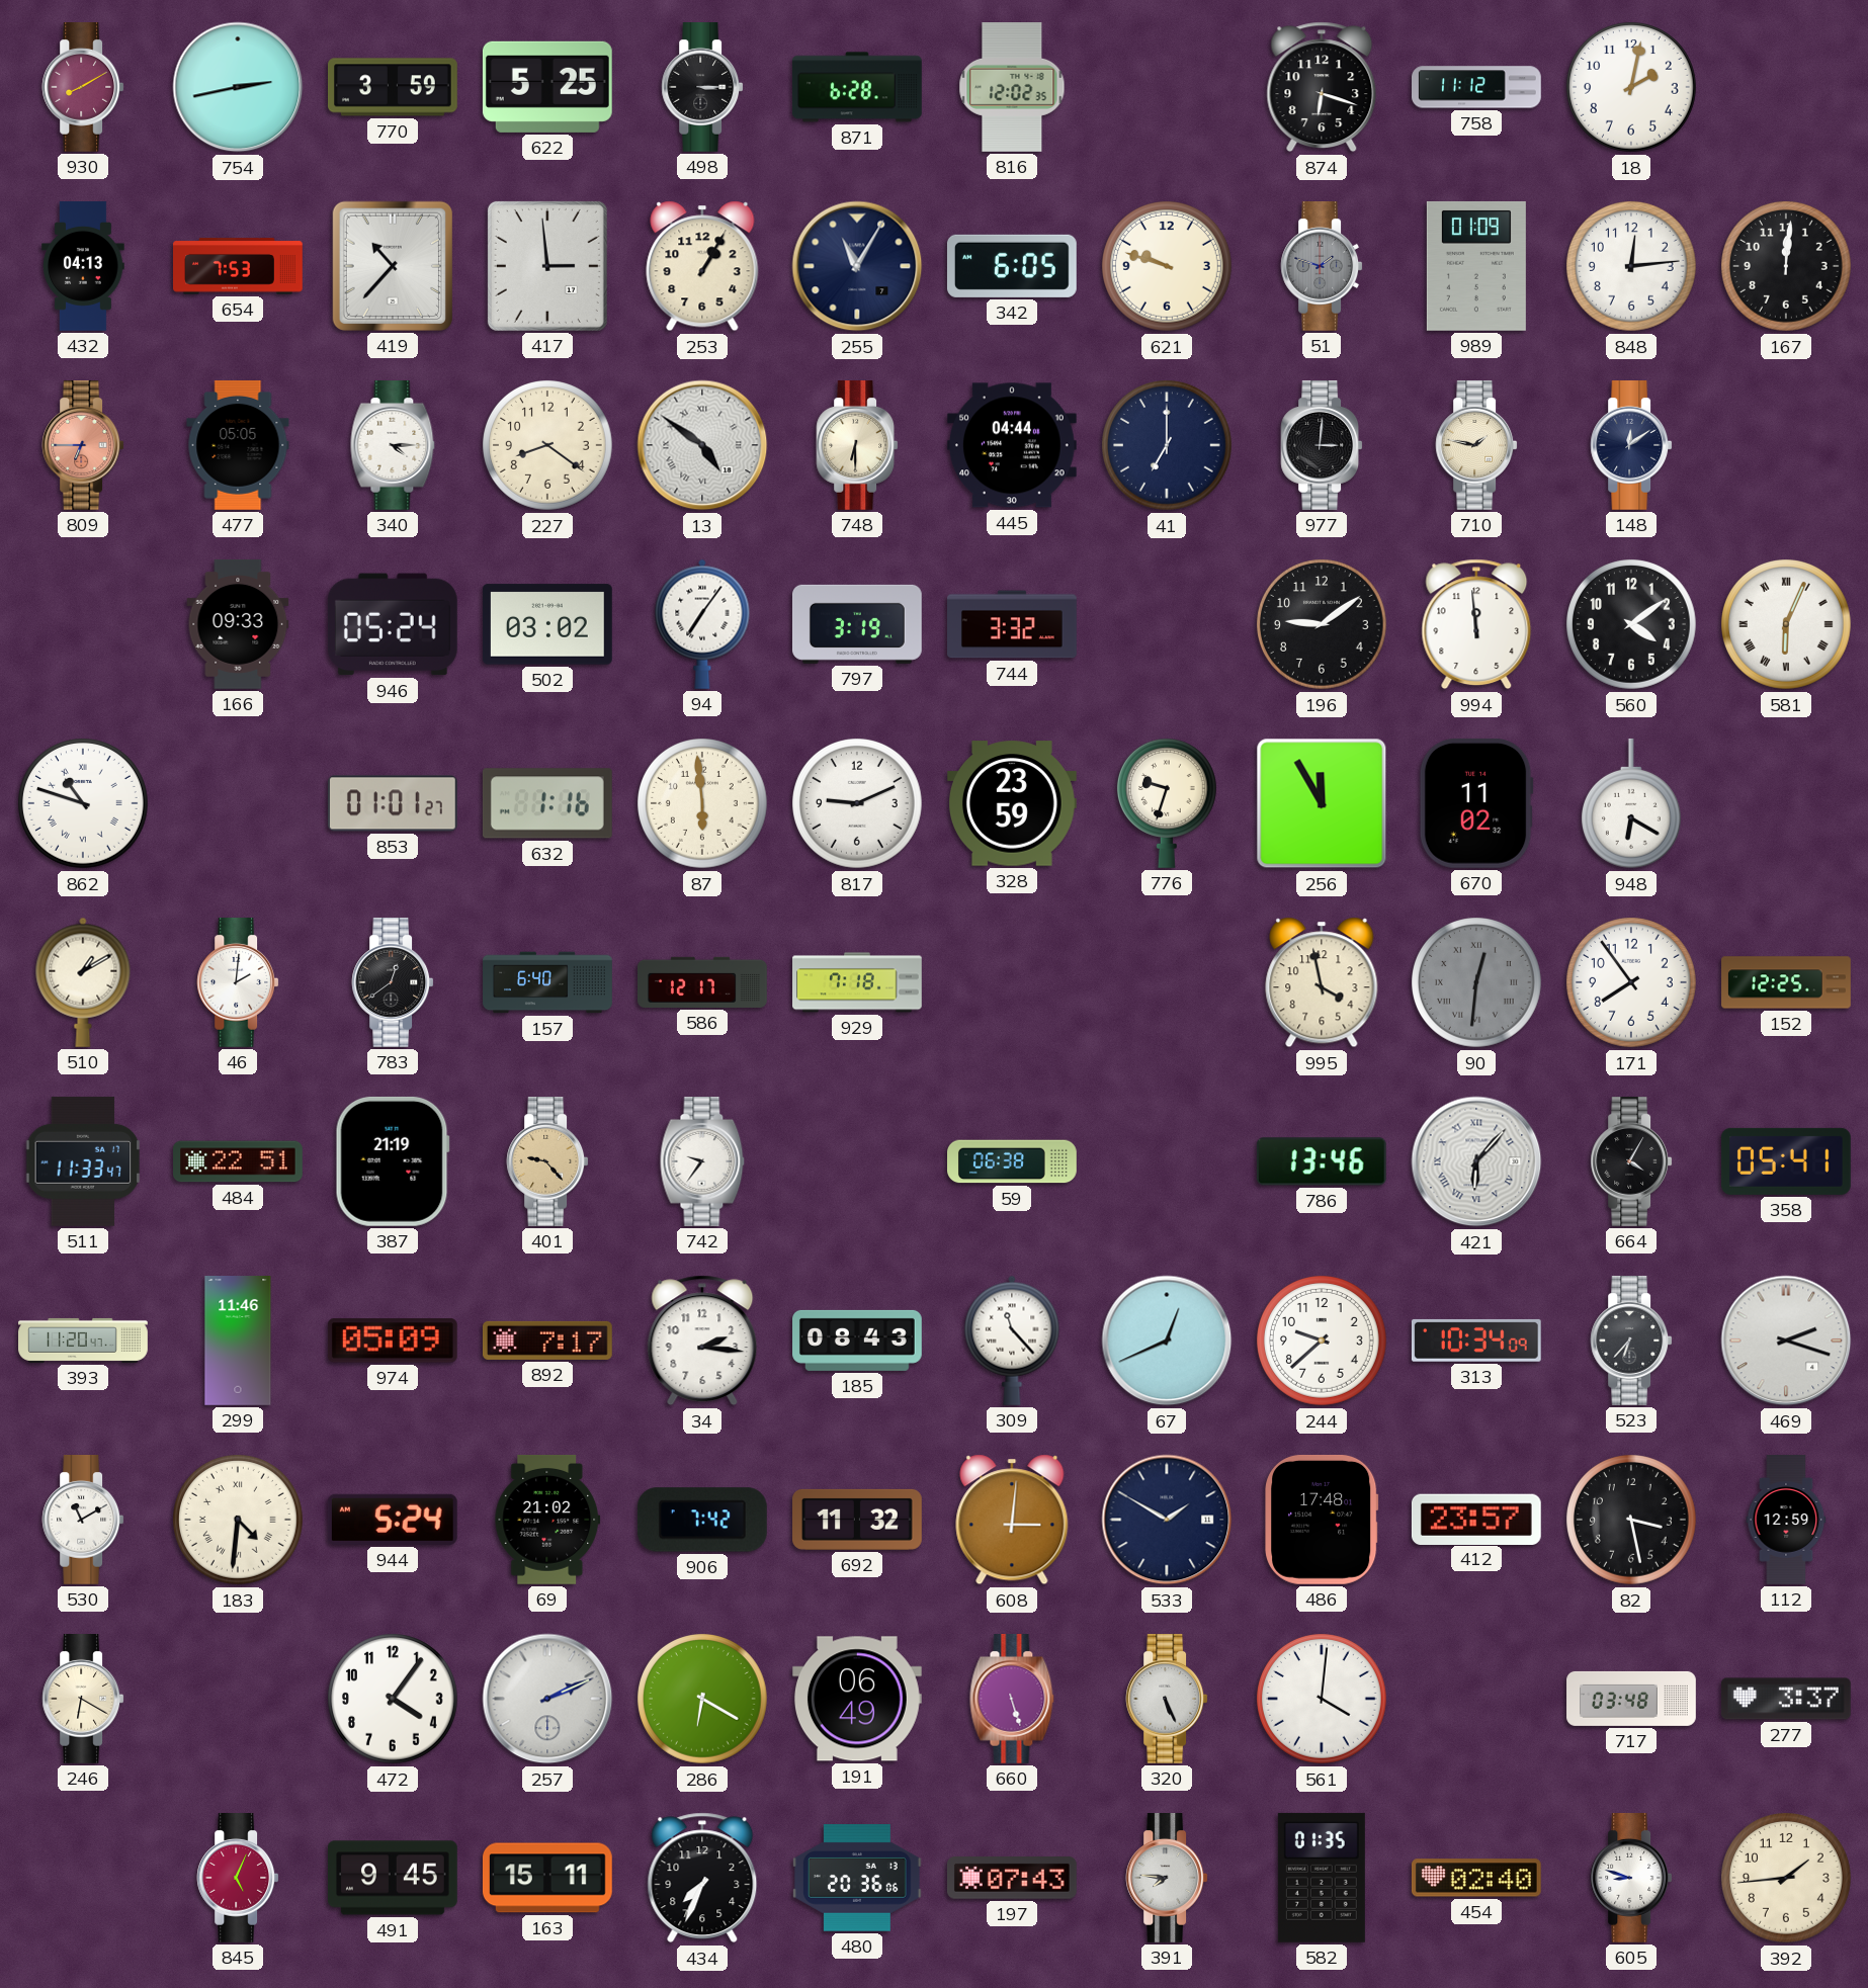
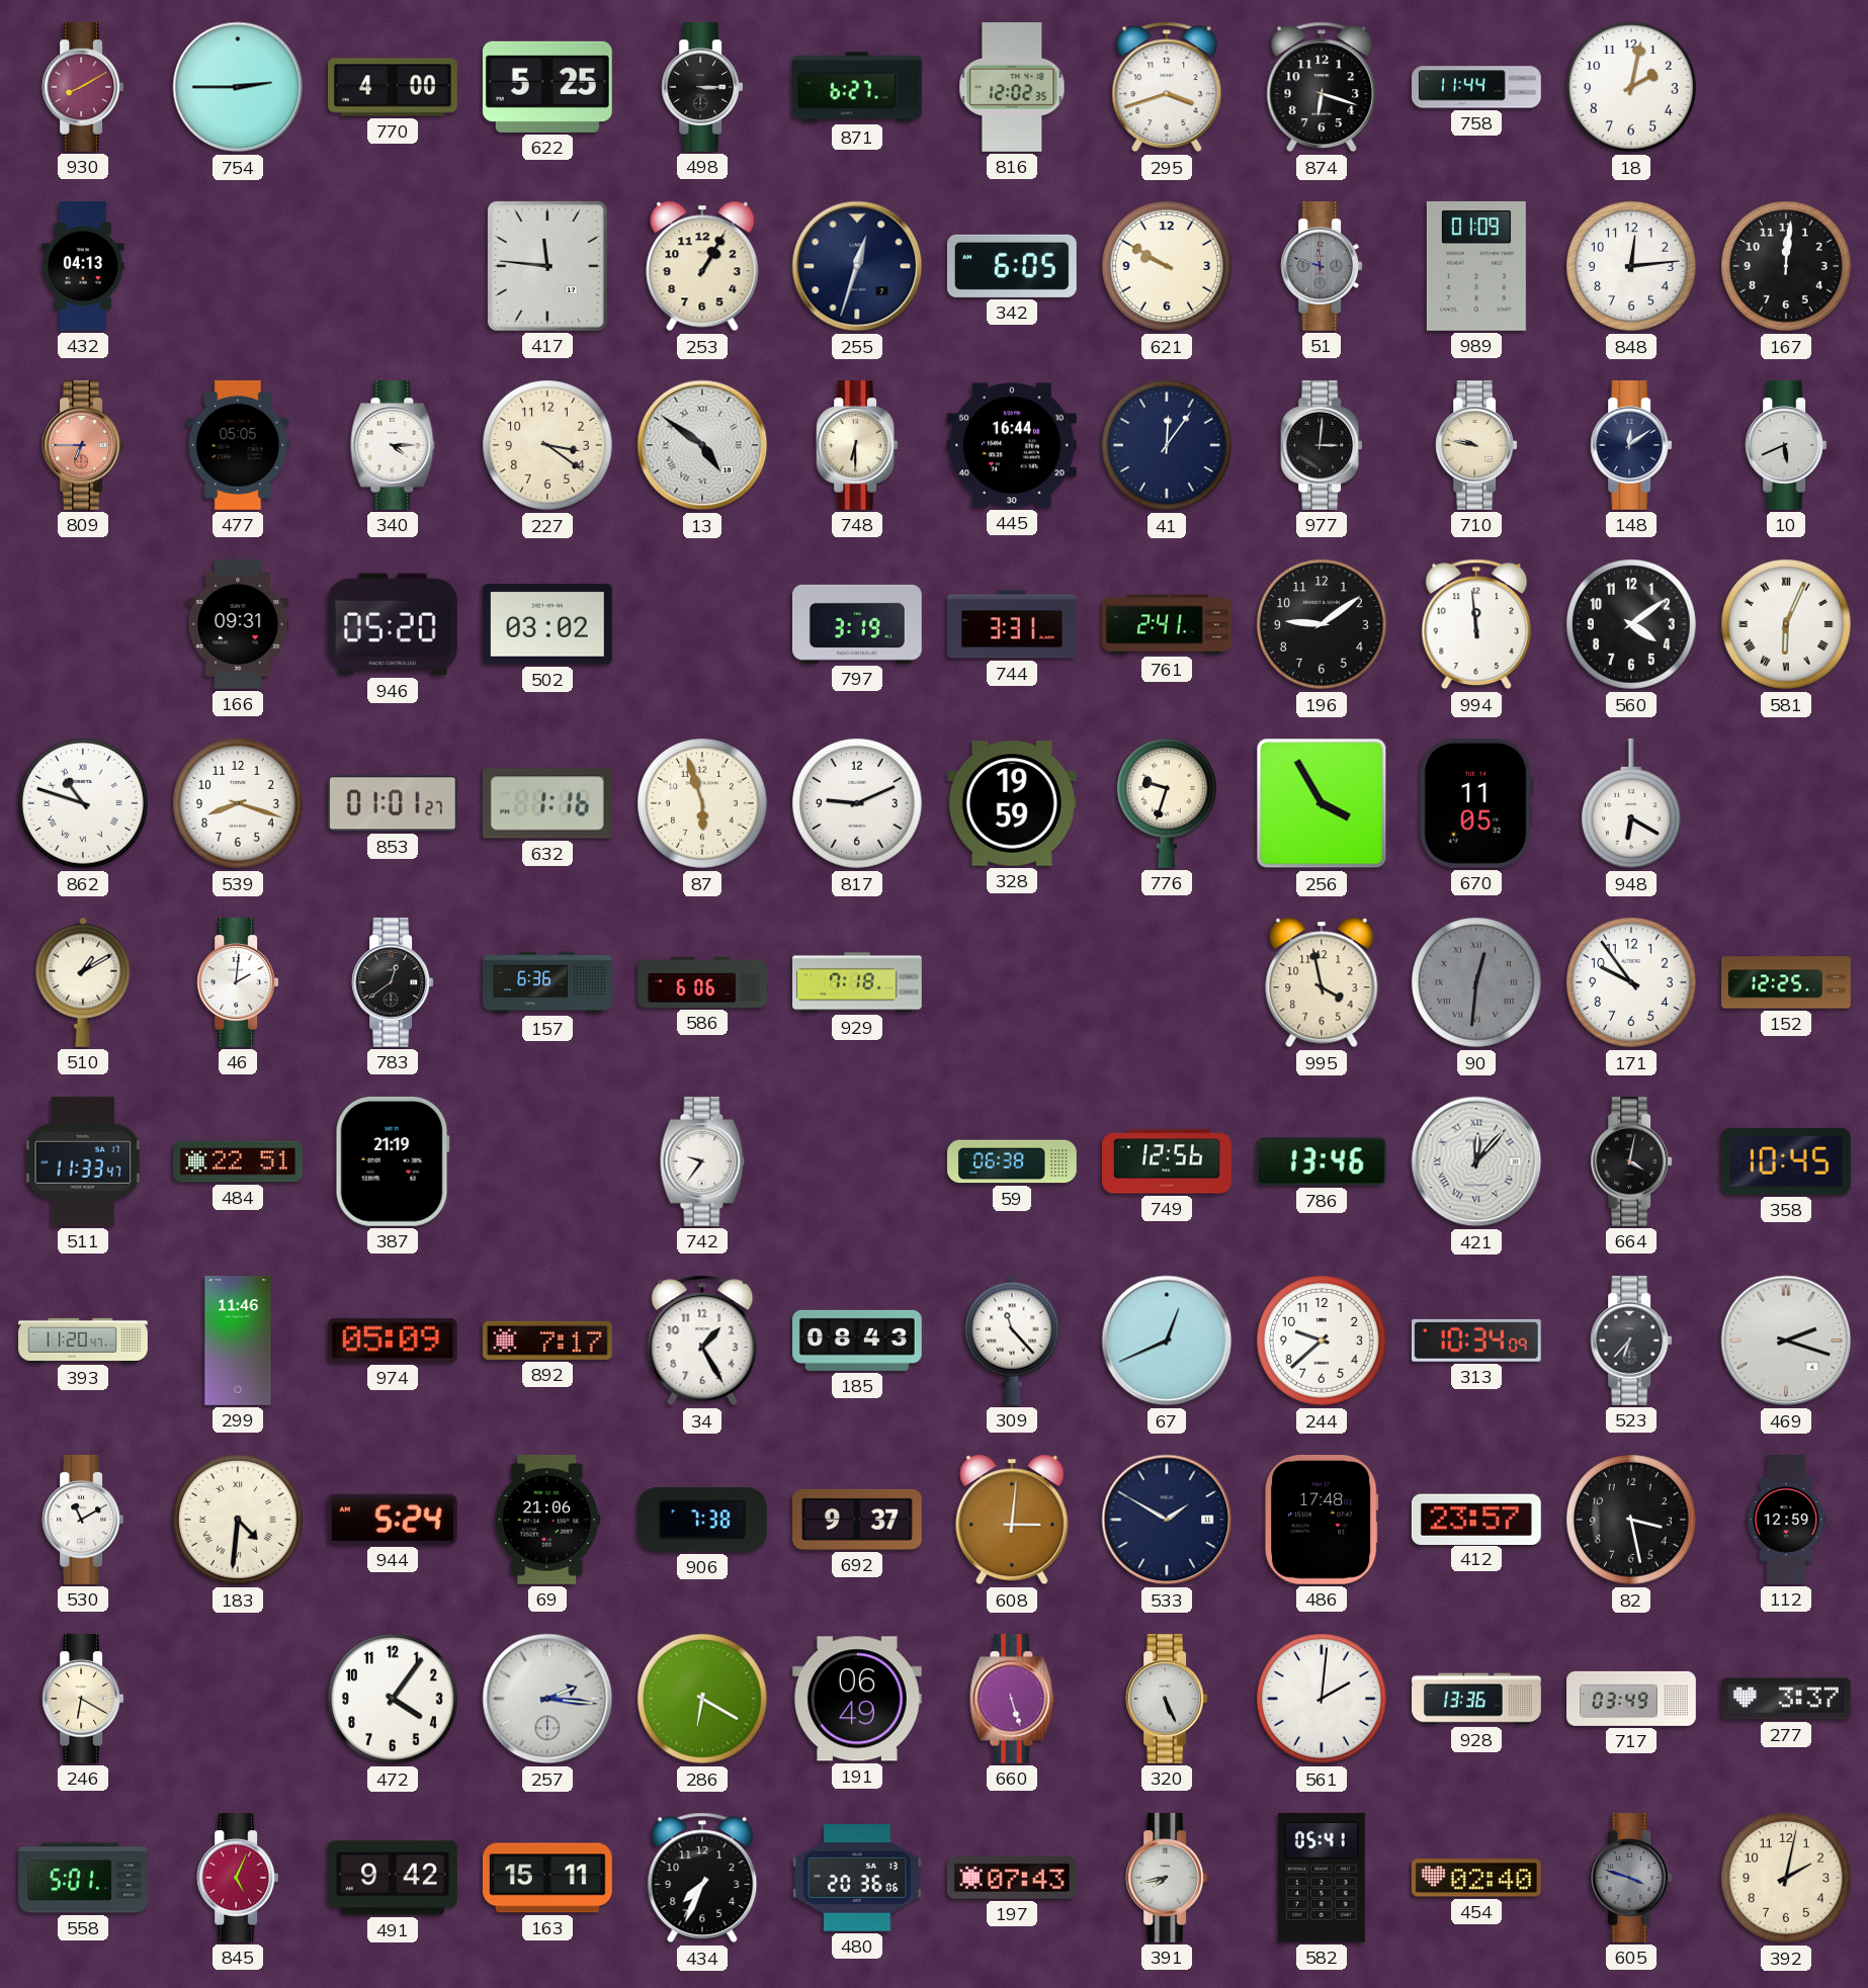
754: 2:43 -> 2:45
770: 3:59 -> 4:00
871: 6:28 -> 6:27
295: none -> 3:42
758: 11:12 -> 11:44
654: 7:53 -> none
419: 10:37 -> none
417: 2:59 -> 11:46
255: 11:05 -> 12:33
621: 9:48 -> 9:50
51: 1:48 -> 11:48
227: 8:21 -> 3:21
445: 04:44 -> 16:44
41: 7:00 -> 12:06
710: 1:47 -> 9:47
10: none -> 5:41
166: 09:33 -> 09:31
946: 05:24 -> 05:20
94: 7:06 -> none
744: 3:32 -> 3:31
761: none -> 2:41
539: none -> 8:18
87: 5:59 -> 5:57
328: 23:59 -> 19:59
256: 11:55 -> 3:55
670: 11:02 -> 11:05
157: 6:40 -> 6:36
586: 12:17 -> 6:06
171: 7:54 -> 9:54
401: 9:23 -> none
749: none -> 12:56
421: 6:07 -> 12:07
664: 4:05 -> 4:02
358: 05:41 -> 10:45
34: 2:16 -> 1:25
69: 21:02 -> 21:06
906: 7:42 -> 7:38
692: 11:32 -> 9:37
257: 2:11 -> 2:16
561: 4:01 -> 2:01
928: none -> 13:36
717: 03:48 -> 03:49
558: none -> 5:01
491: 9:45 -> 9:42
391: 7:46 -> 7:43
582: 01:35 -> 05:41
605: 8:48 -> 3:48
605 dial: white -> grey
392: 1:44 -> 2:02
